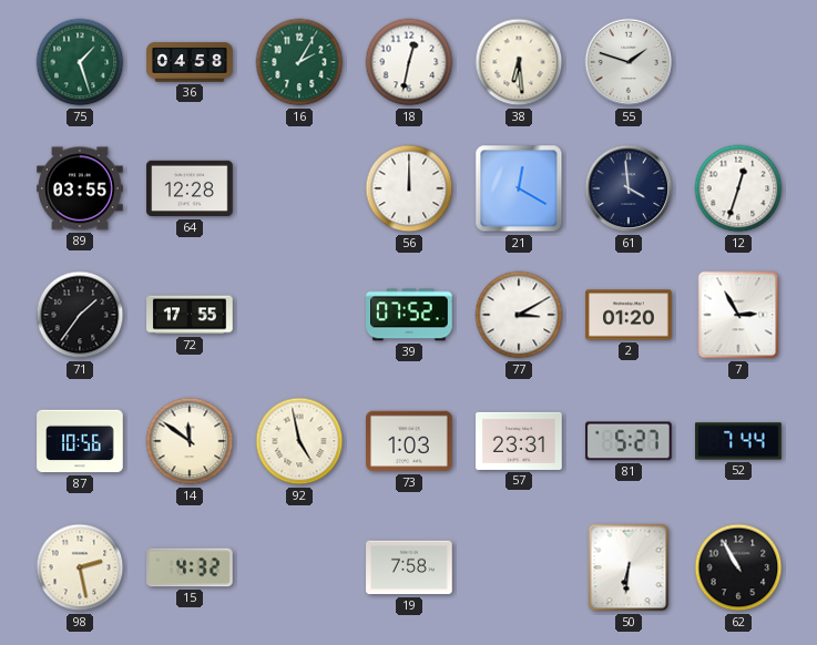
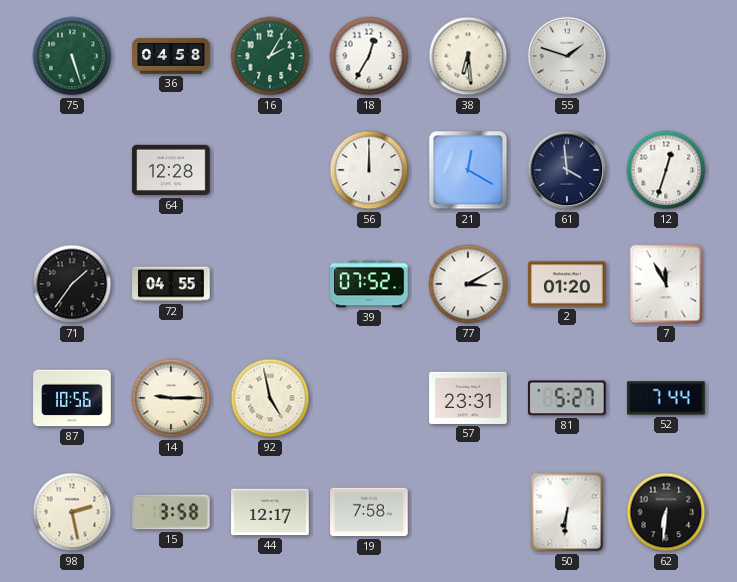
75: 1:27 -> 5:27
18: 12:32 -> 12:35
89: 03:55 -> none
72: 17:55 -> 04:55
7: 2:55 -> 11:55
14: 11:51 -> 9:15
73: 1:03 -> none
15: 4:32 -> 3:58
44: none -> 12:17
62: 10:55 -> 6:31
